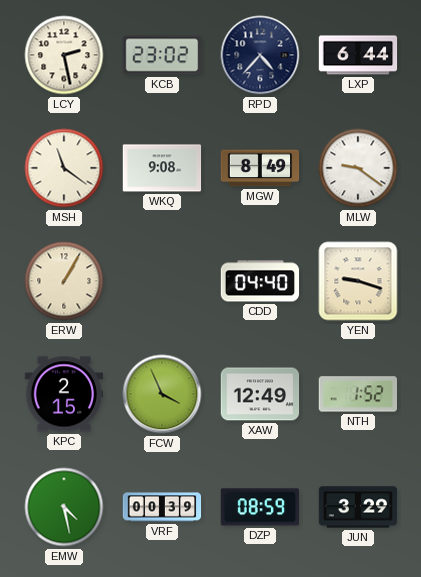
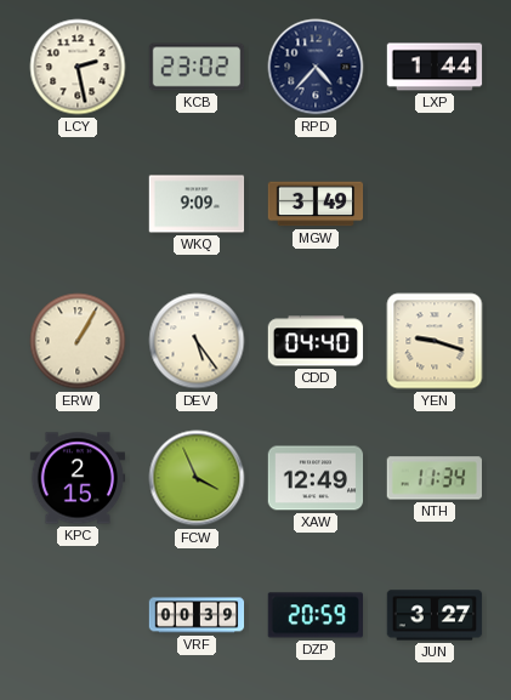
LXP: 6:44 -> 1:44
MSH: 11:21 -> none
WKQ: 9:08 -> 9:09
MGW: 8:49 -> 3:49
MLW: 9:21 -> none
DEV: none -> 5:24
NTH: 1:52 -> 11:34
EMW: 4:28 -> none
DZP: 08:59 -> 20:59
JUN: 3:29 -> 3:27
